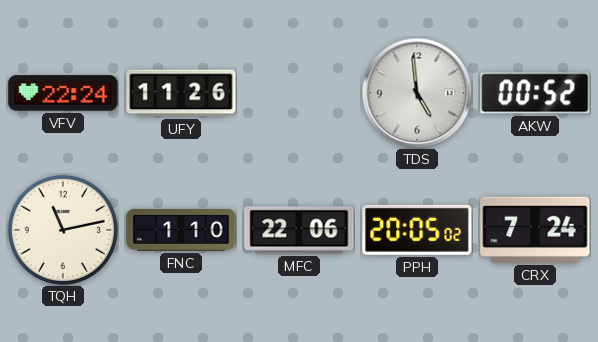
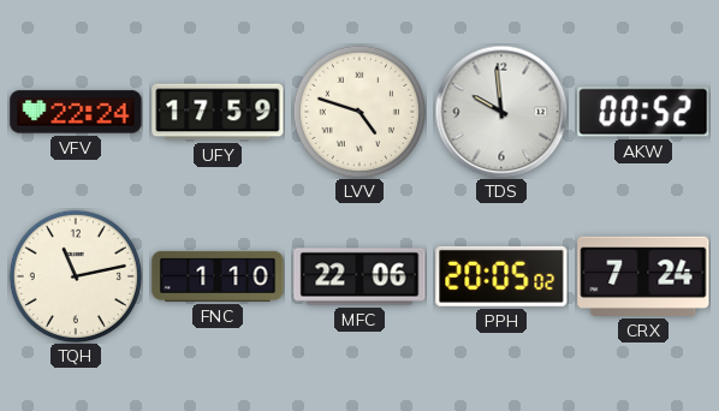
UFY: 11:26 -> 17:59
LVV: none -> 4:48
TDS: 4:59 -> 9:59
